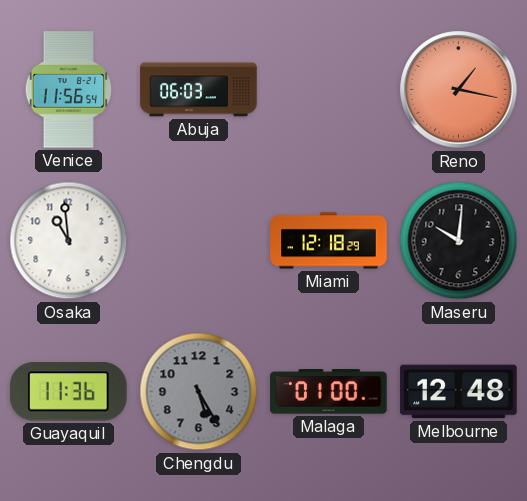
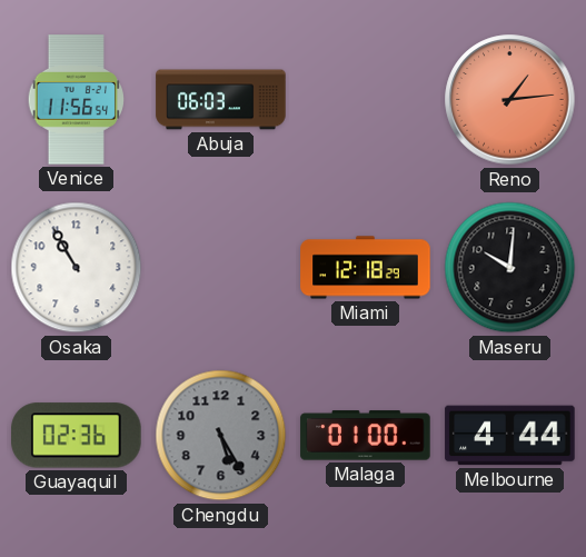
Reno: 1:17 -> 1:14
Osaka: 10:59 -> 10:55
Guayaquil: 11:36 -> 02:36
Melbourne: 12:48 -> 4:44
